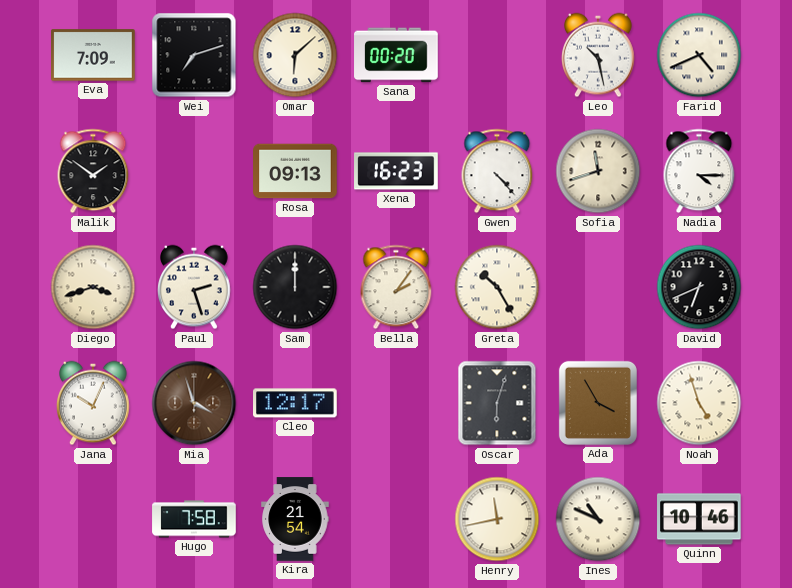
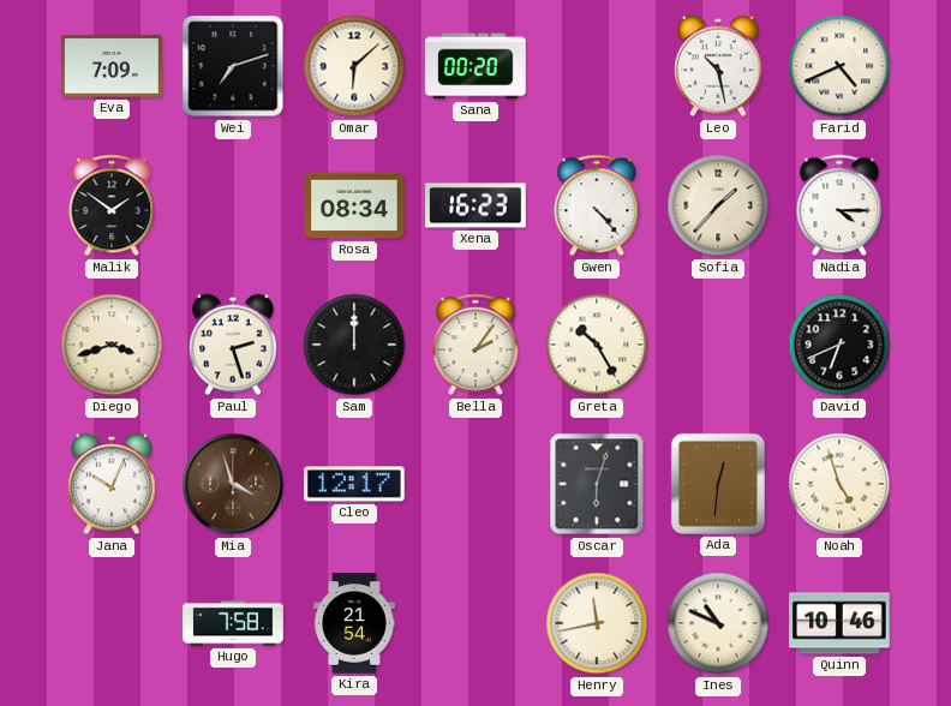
Rosa: 09:13 -> 08:34
Sofia: 11:42 -> 1:37
Ada: 3:55 -> 12:31
